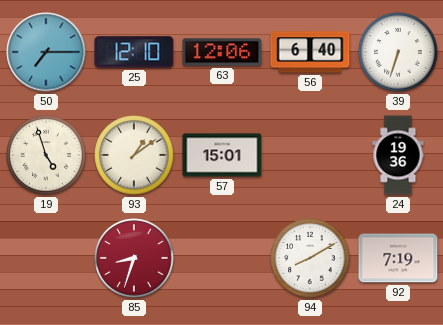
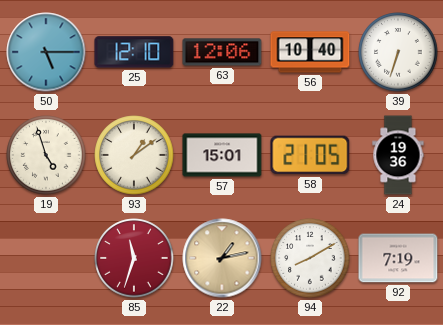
50: 7:15 -> 5:15
56: 6:40 -> 10:40
58: none -> 21:05
85: 8:33 -> 11:33
22: none -> 1:13
